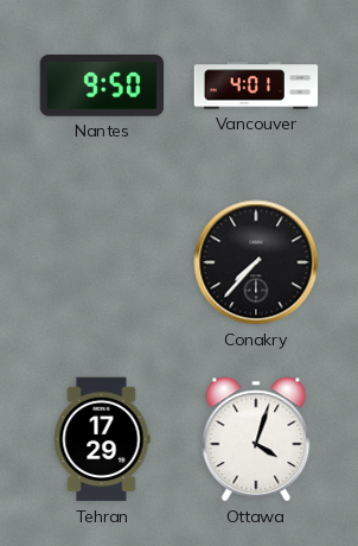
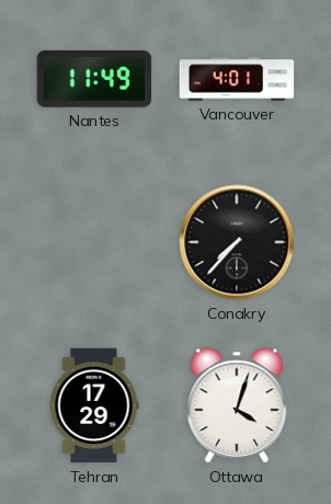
Nantes: 9:50 -> 11:49
